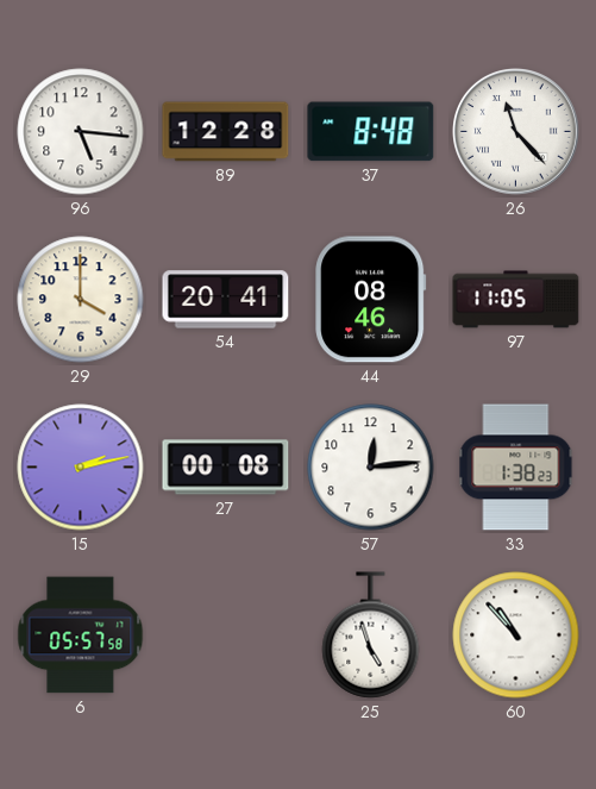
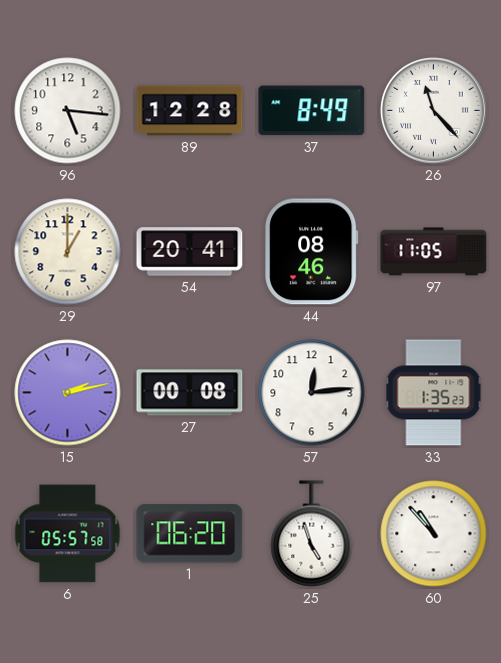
37: 8:48 -> 8:49
29: 4:00 -> 1:00
33: 1:38 -> 1:35
1: none -> 06:20
